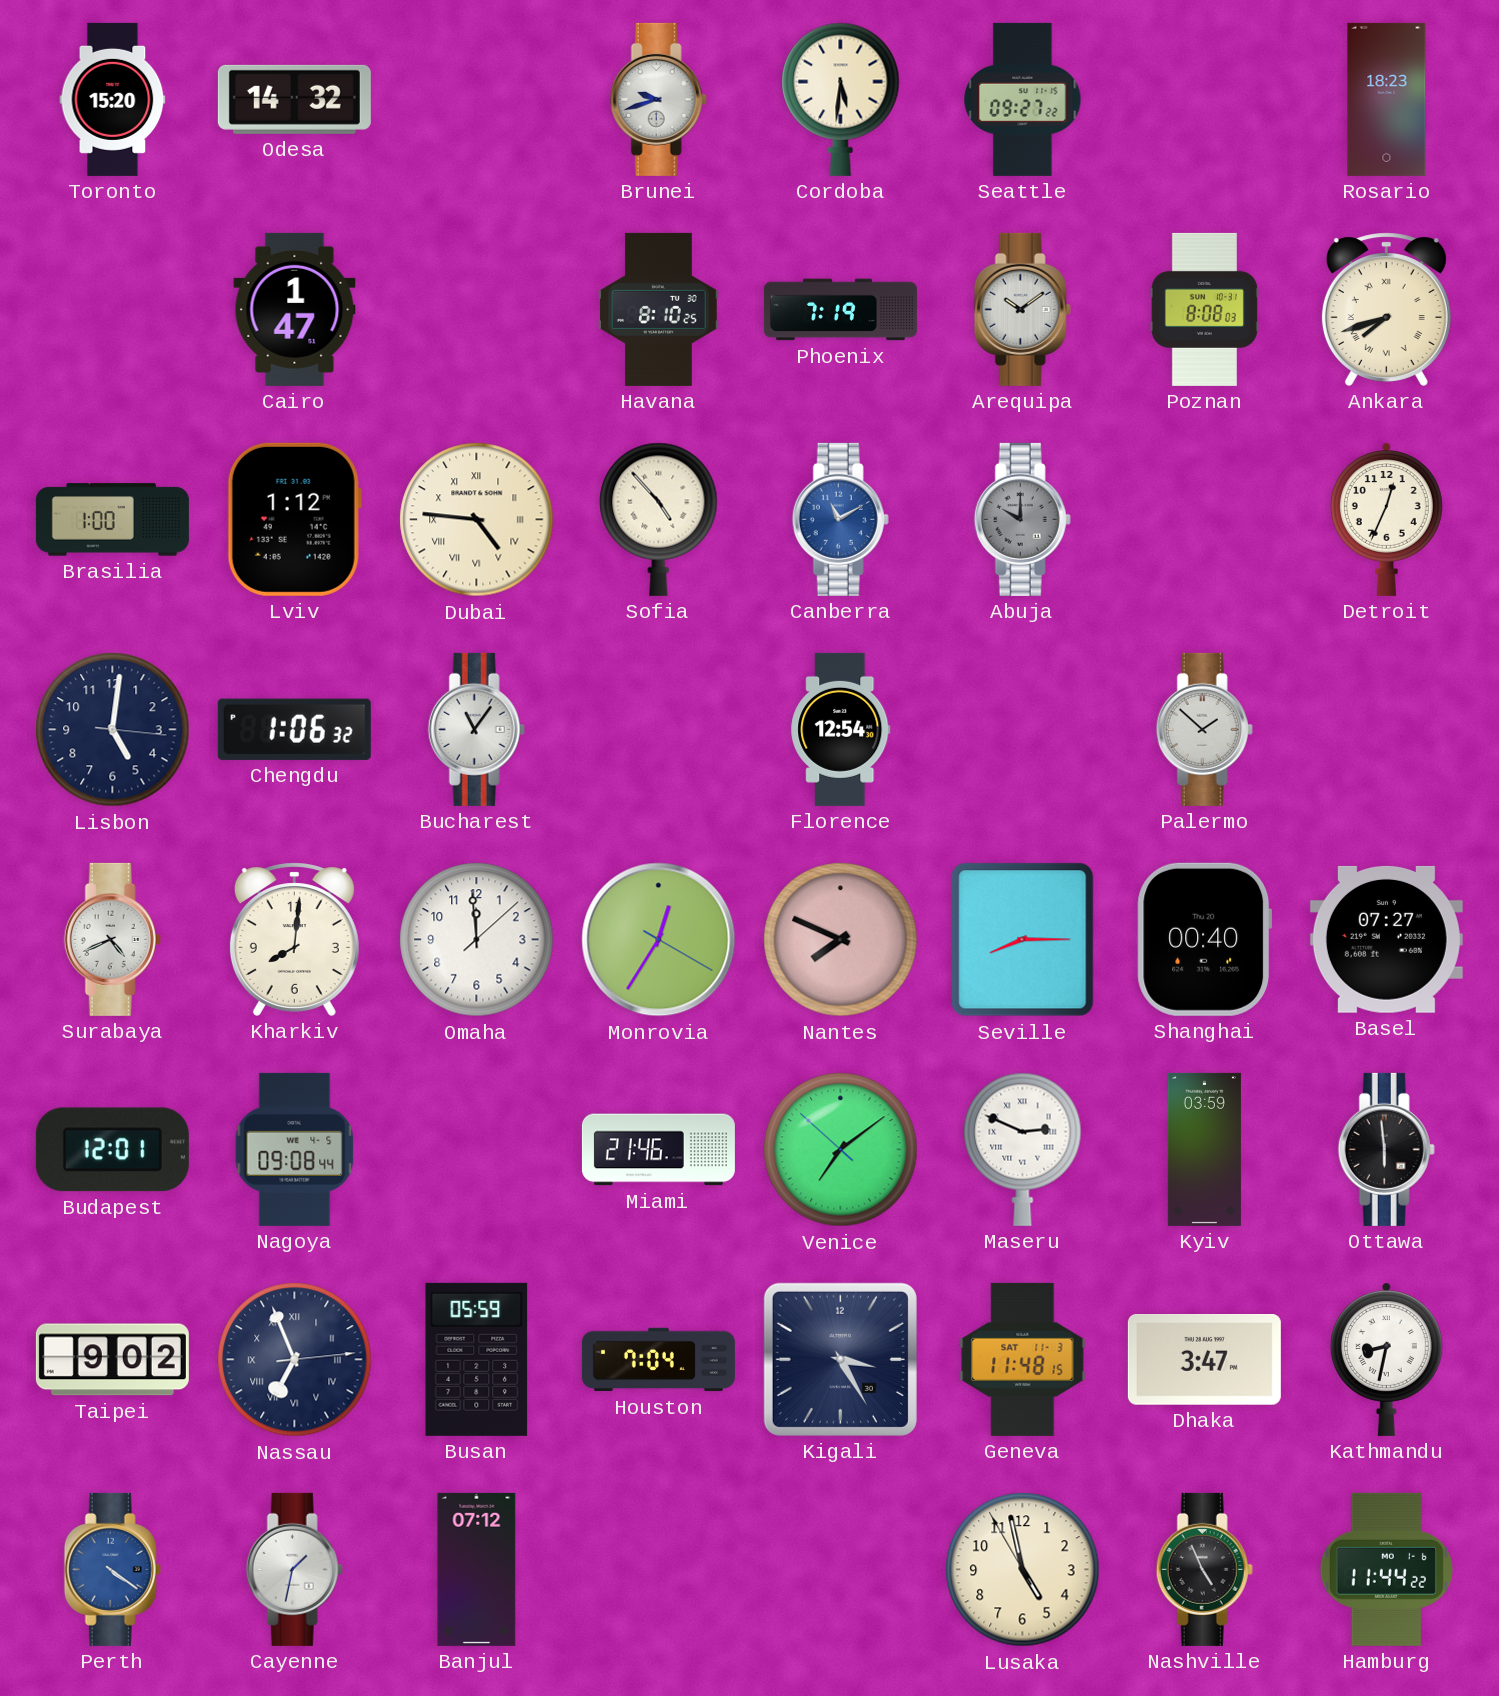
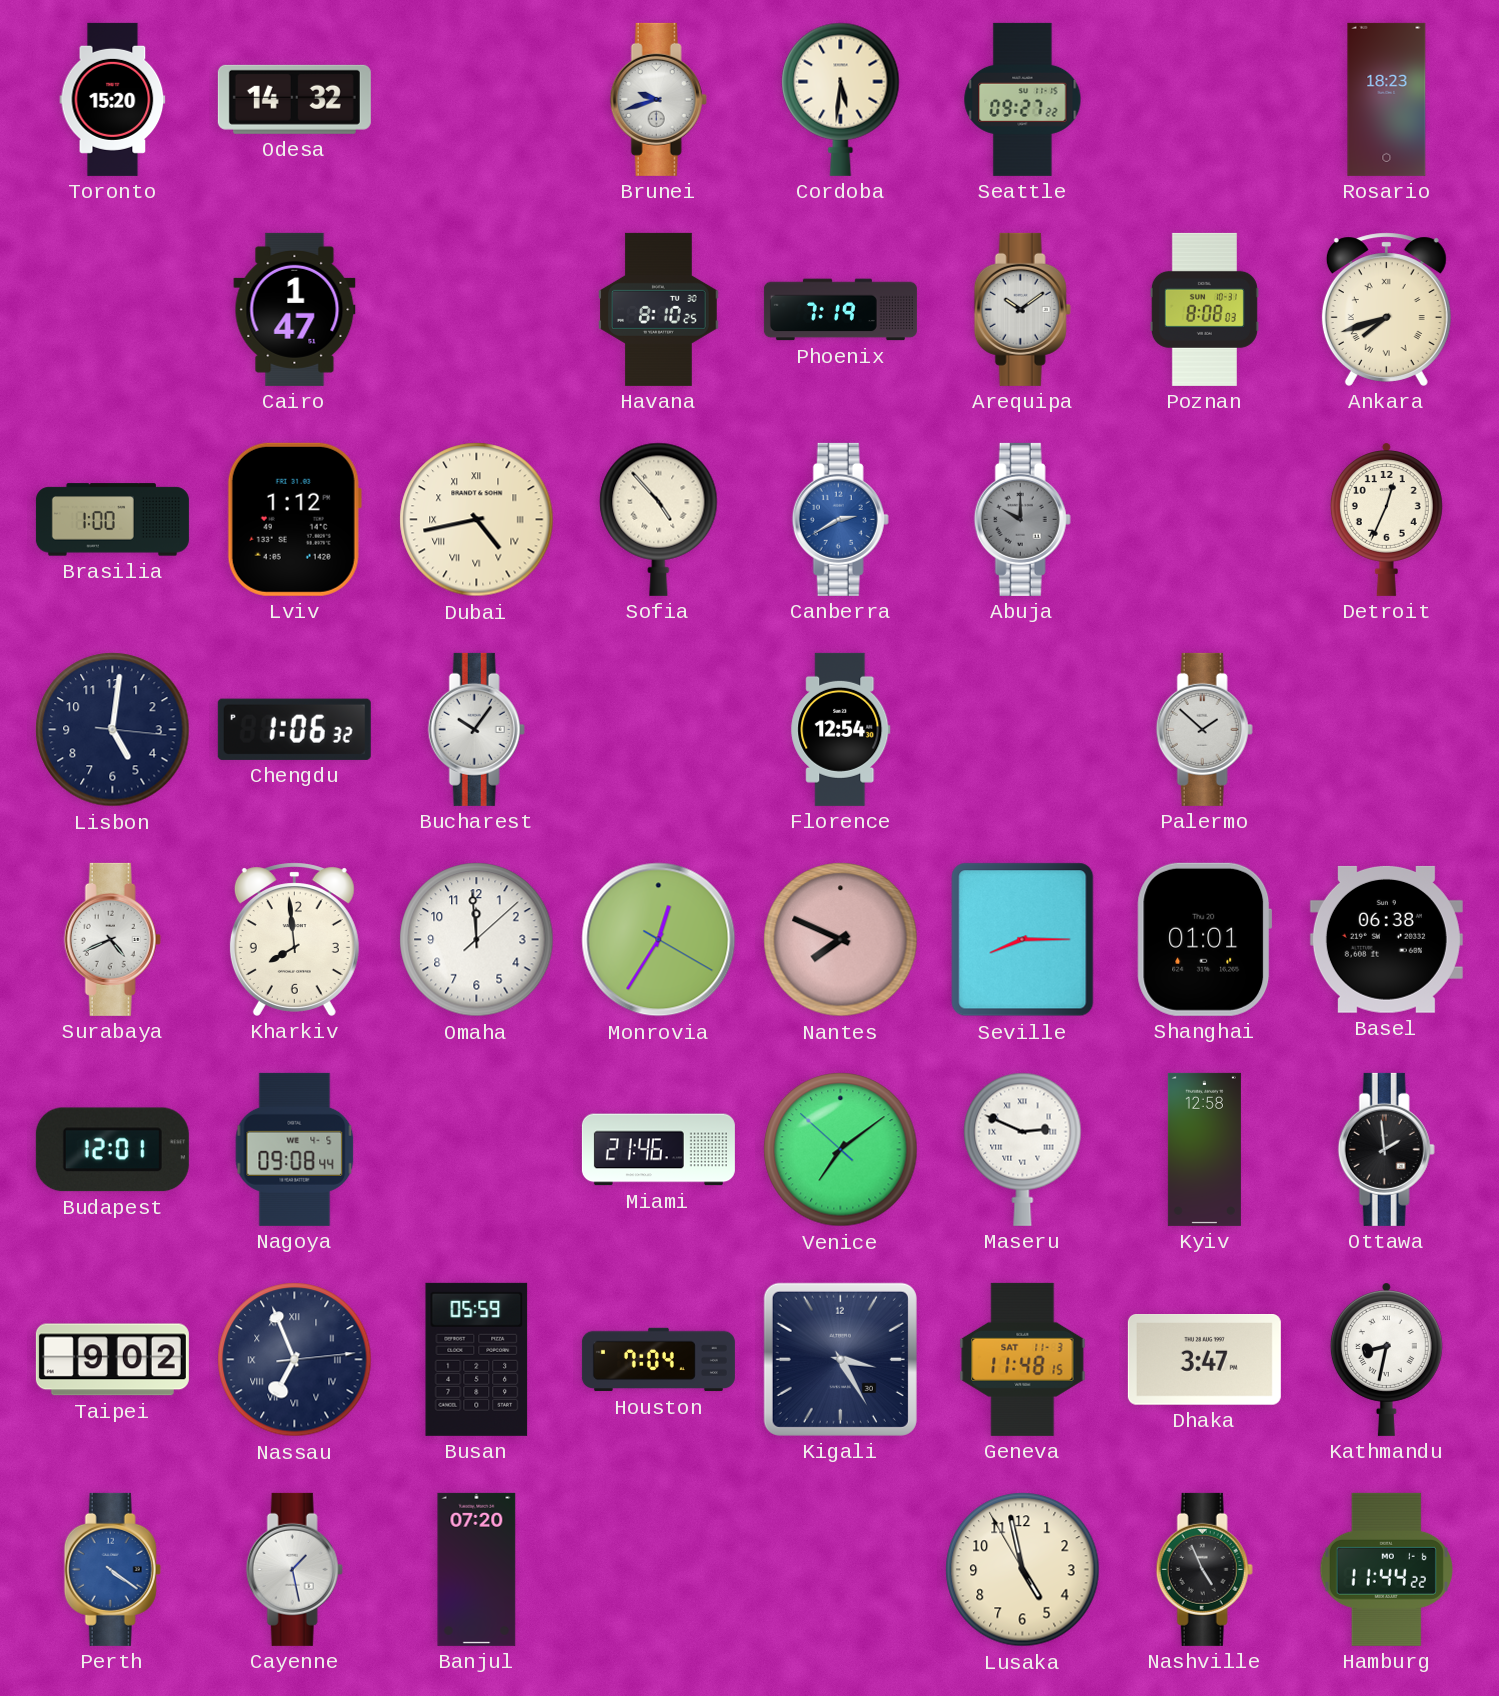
Dubai: 4:46 -> 4:43
Canberra: 11:10 -> 2:40
Bucharest: 11:06 -> 10:06
Kharkiv: 8:01 -> 7:59
Shanghai: 00:40 -> 01:01
Basel: 07:27 -> 06:38
Kyiv: 03:59 -> 12:58
Ottawa: 5:59 -> 1:59
Cayenne: 1:32 -> 1:28
Banjul: 07:12 -> 07:20
